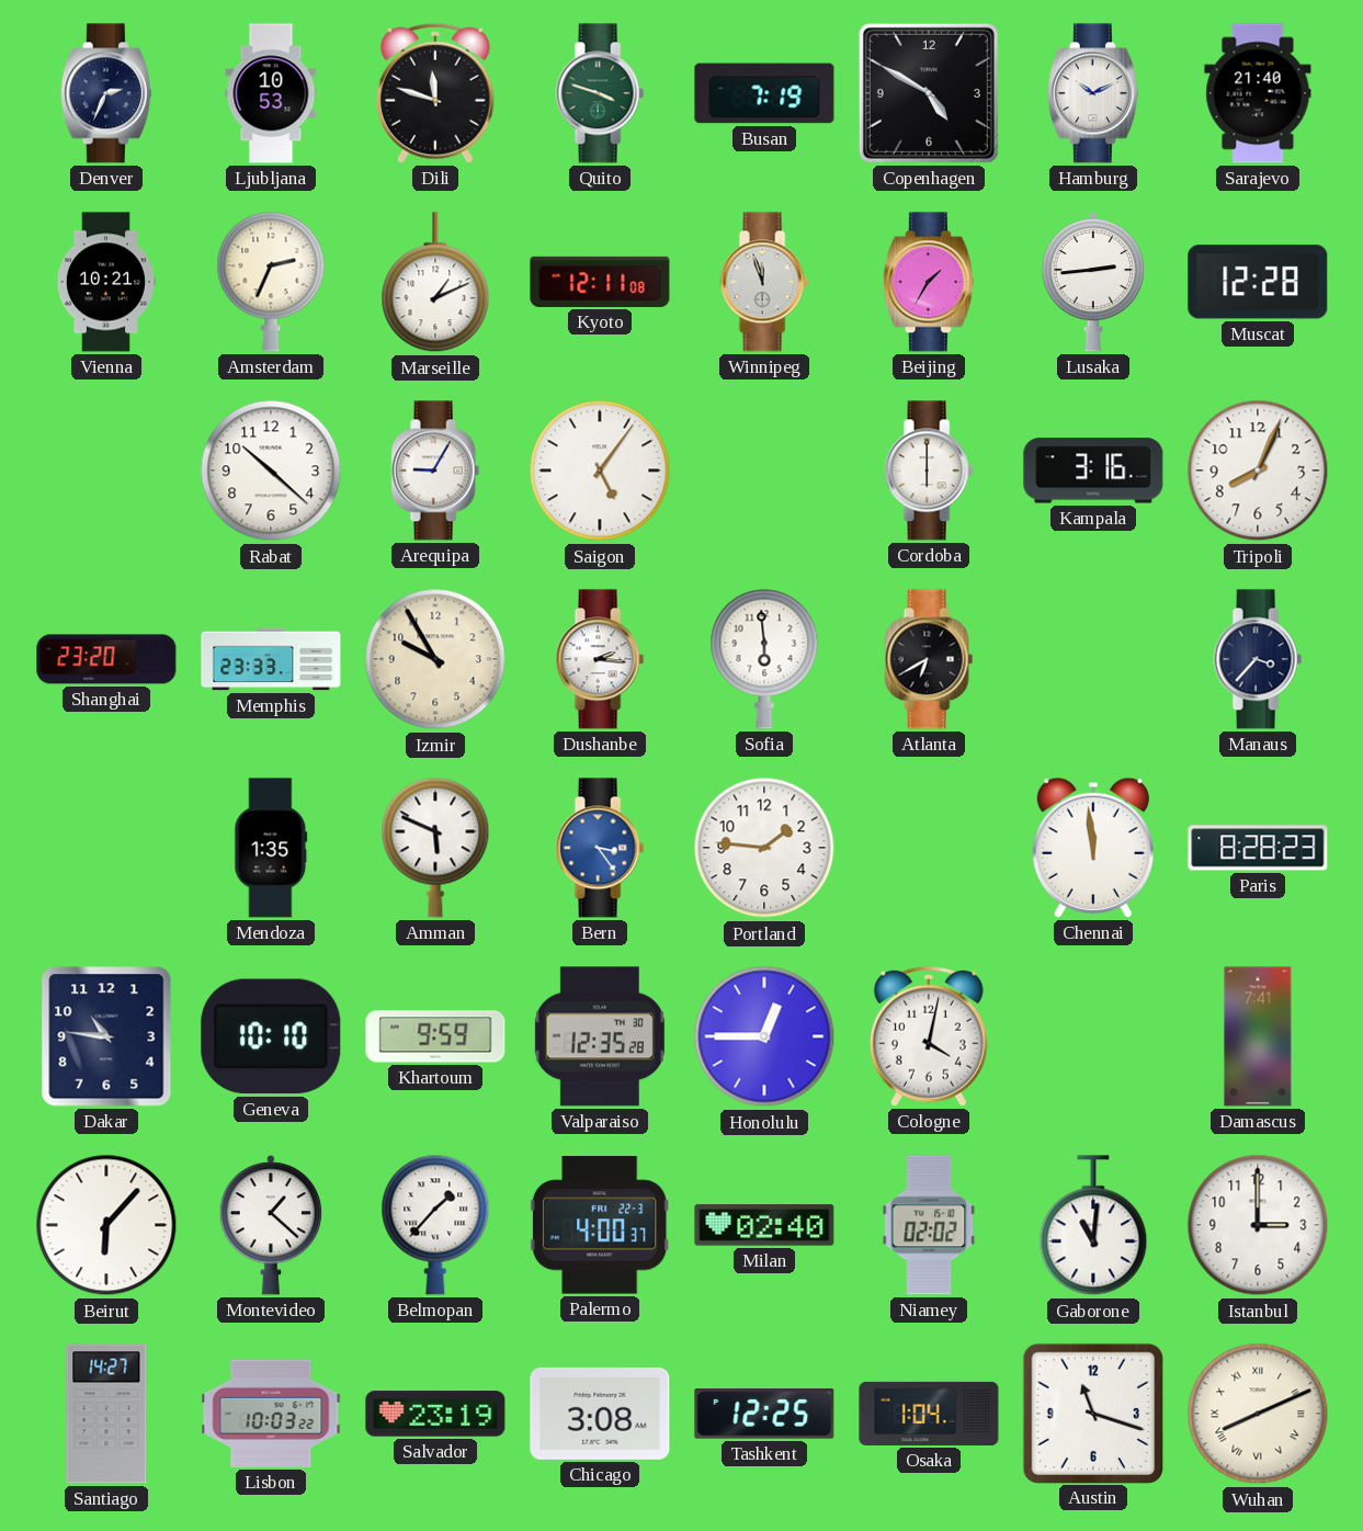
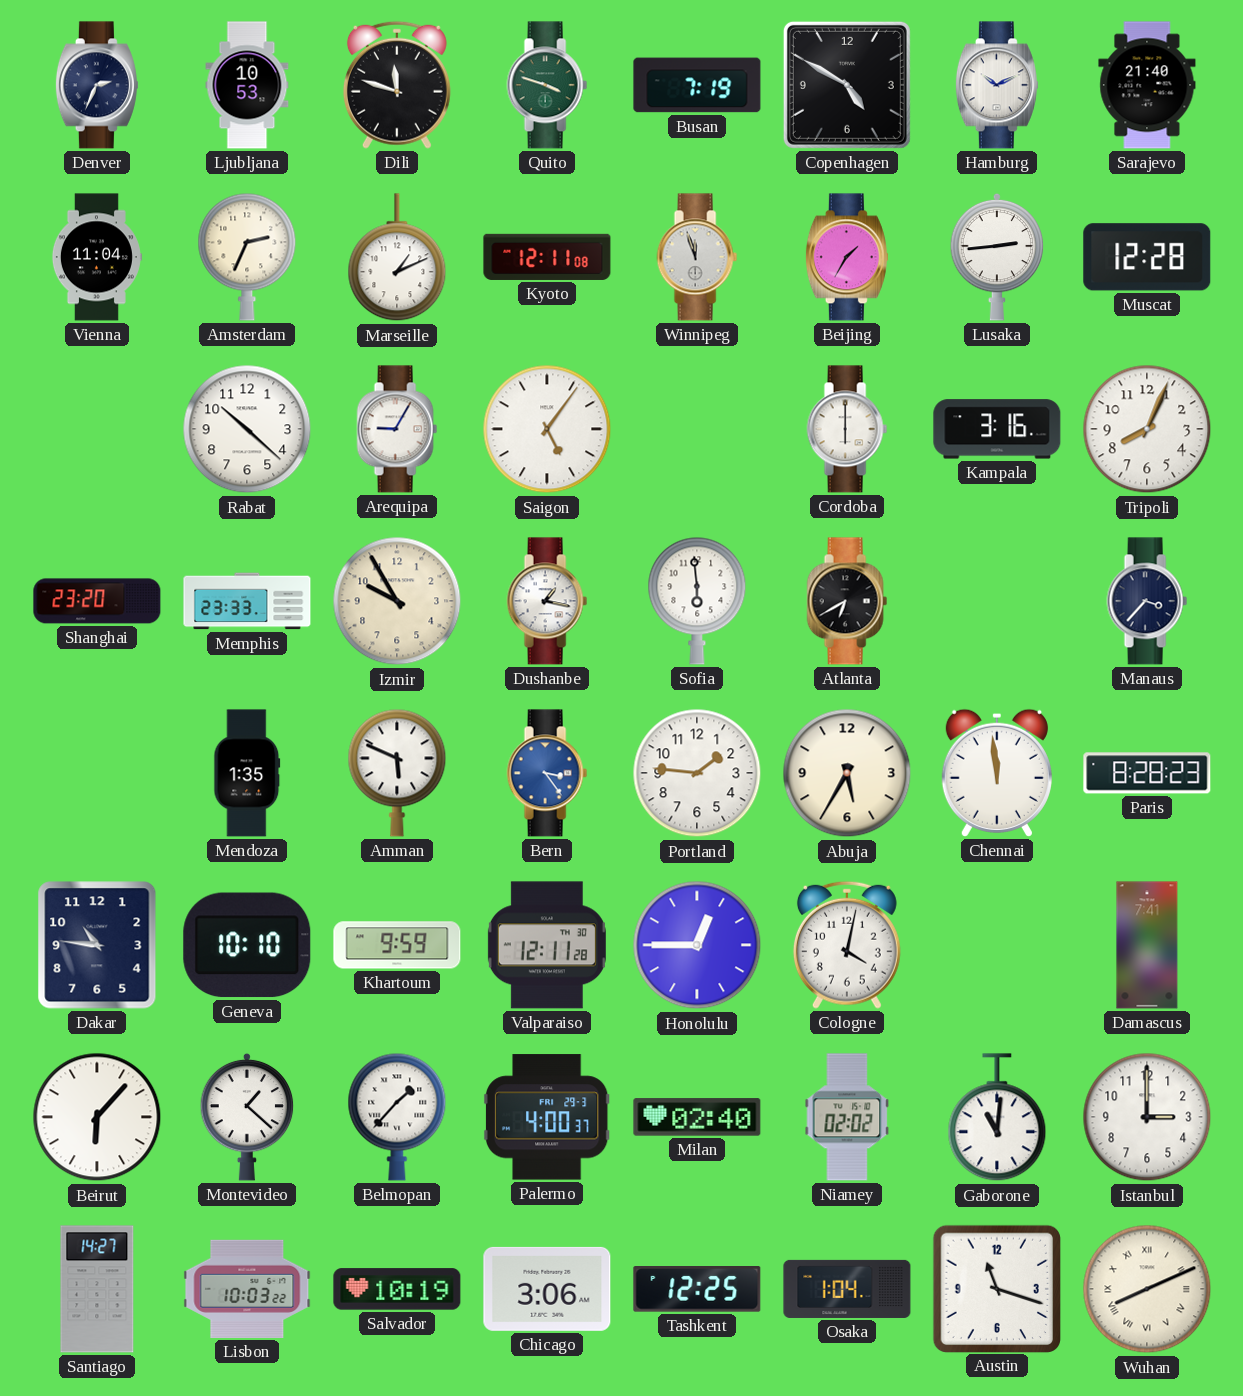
Vienna: 10:21 -> 11:04
Dushanbe: 2:16 -> 1:17
Abuja: none -> 5:35
Valparaiso: 12:35 -> 12:11
Palermo date: FRI 22-3 -> FRI 29-3
Salvador: 23:19 -> 10:19
Chicago: 3:08 -> 3:06
